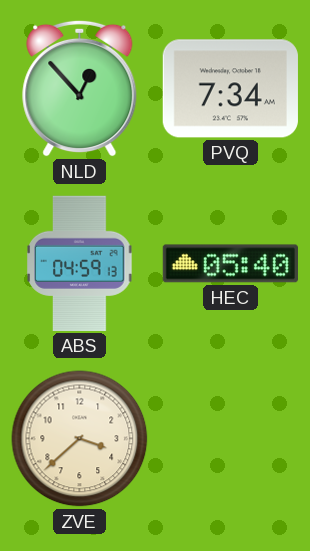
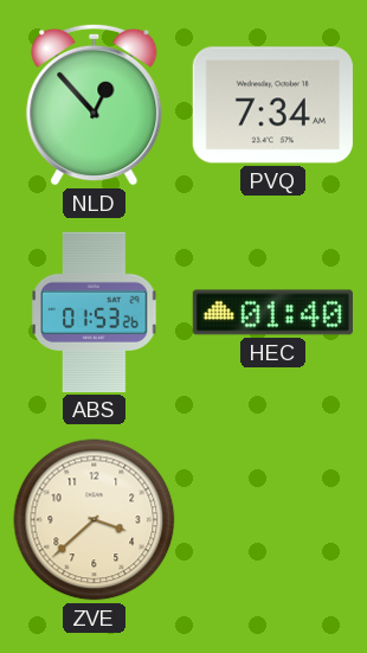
ABS: 04:59 -> 01:53
HEC: 05:40 -> 01:40
